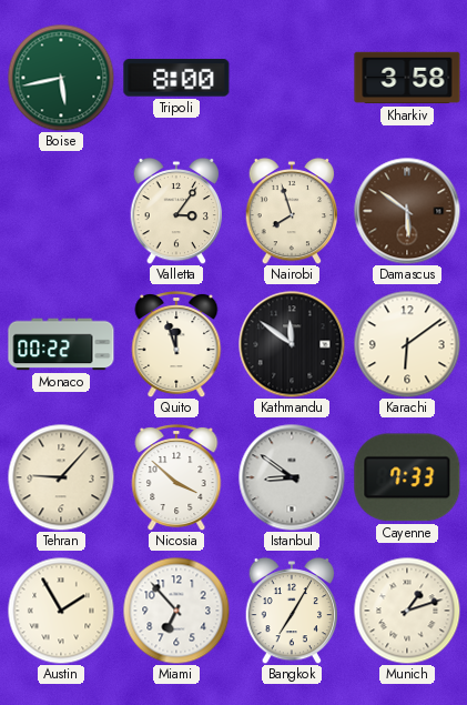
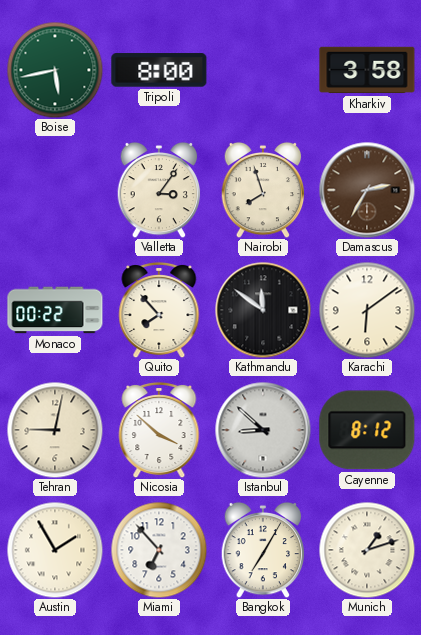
Damascus: 5:51 -> 2:35
Quito: 11:57 -> 7:53
Tehran: 9:07 -> 9:02
Istanbul: 8:51 -> 8:52
Cayenne: 7:33 -> 8:12
